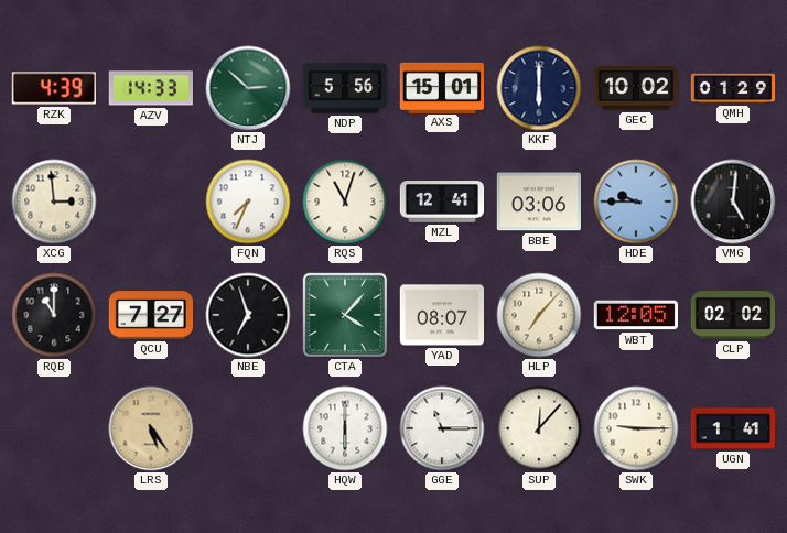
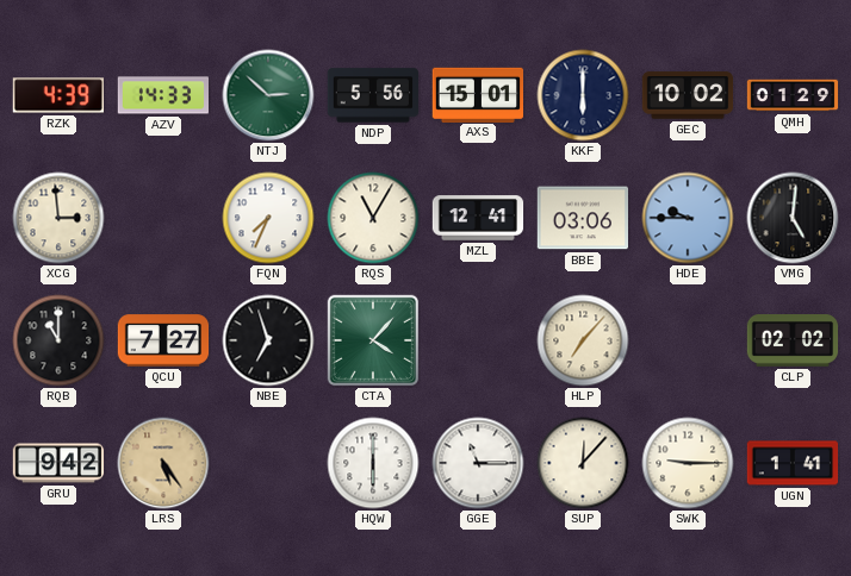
RQS: 11:03 -> 11:05
YAD: 08:07 -> none
WBT: 12:05 -> none
GRU: none -> 9:42
